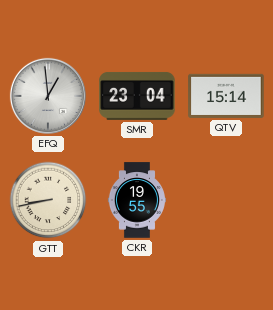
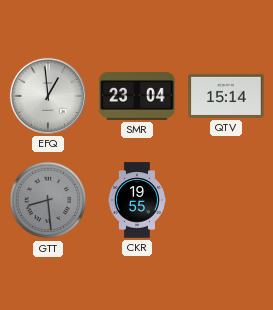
GTT: 8:43 -> 8:29
GTT dial: cream -> grey
